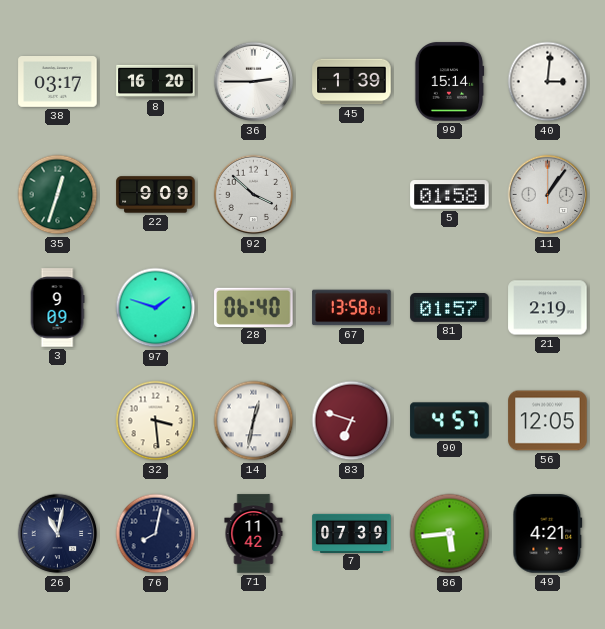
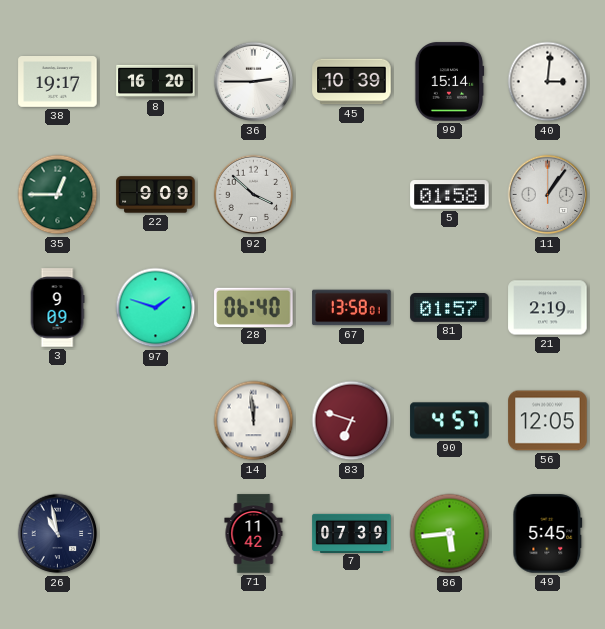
38: 03:17 -> 19:17
45: 1:39 -> 10:39
35: 12:33 -> 12:45
32: 3:29 -> none
14: 12:32 -> 11:59
26: 11:02 -> 10:58
76: 8:02 -> none
49: 4:21 -> 5:45
